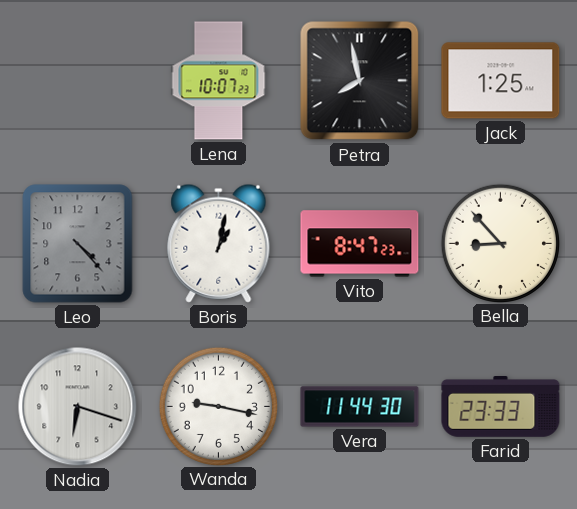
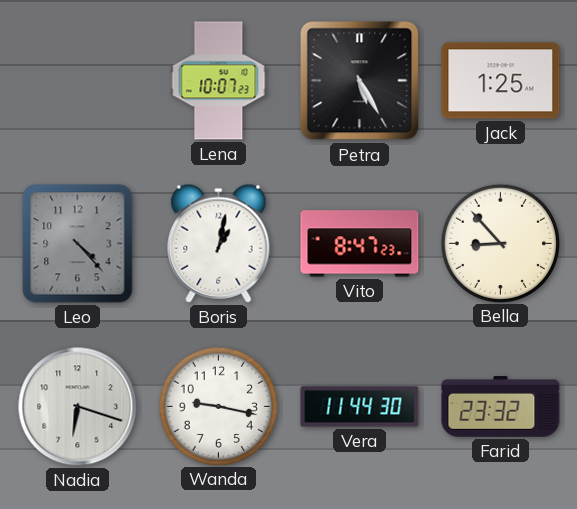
Petra: 7:58 -> 5:25
Farid: 23:33 -> 23:32
